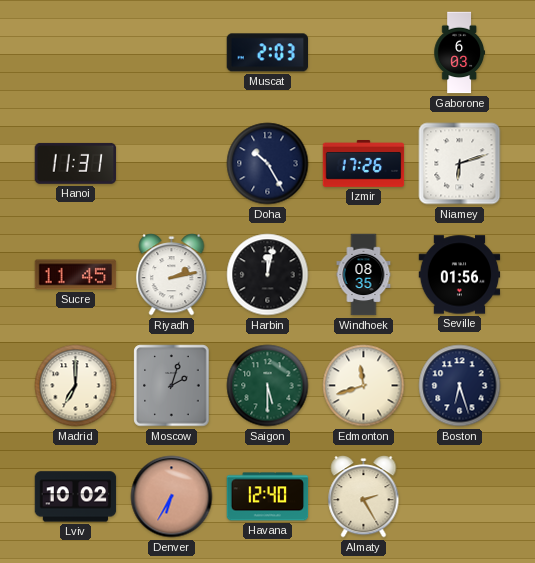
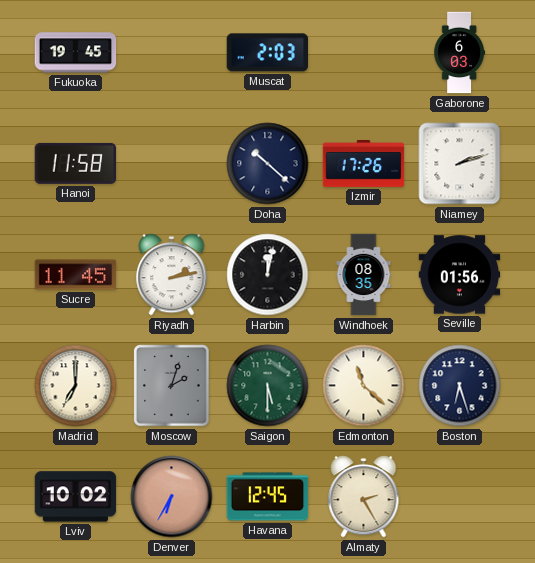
Fukuoka: none -> 19:45
Hanoi: 11:31 -> 11:58
Doha: 10:25 -> 10:22
Niamey: 6:12 -> 2:12
Edmonton: 11:42 -> 11:22
Havana: 12:40 -> 12:45
